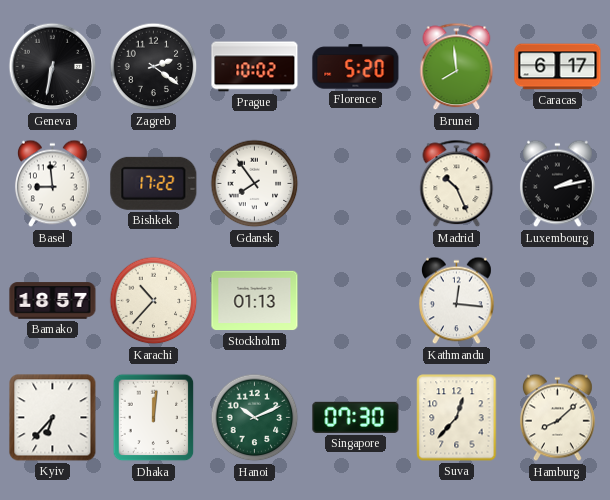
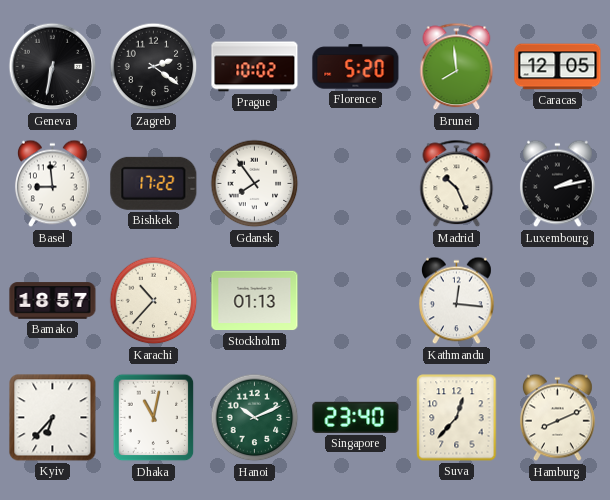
Caracas: 6:17 -> 12:05
Dhaka: 12:01 -> 11:02
Singapore: 07:30 -> 23:40
Hamburg: 8:08 -> 8:11
